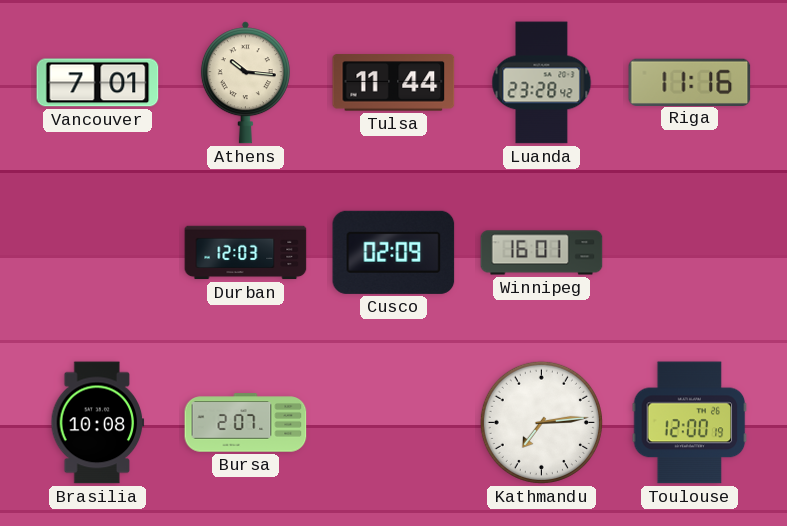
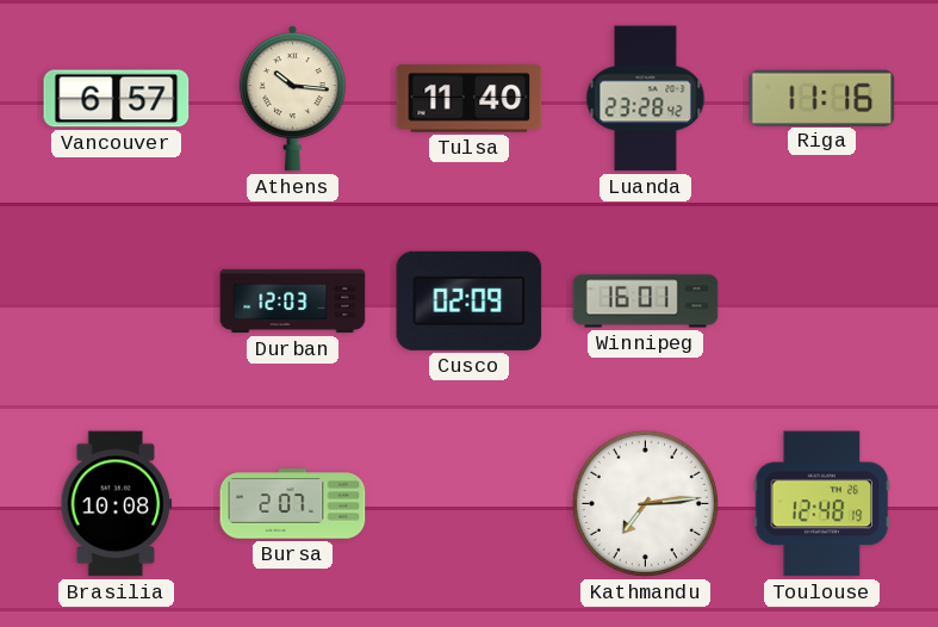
Vancouver: 7:01 -> 6:57
Tulsa: 11:44 -> 11:40
Toulouse: 12:00 -> 12:48
